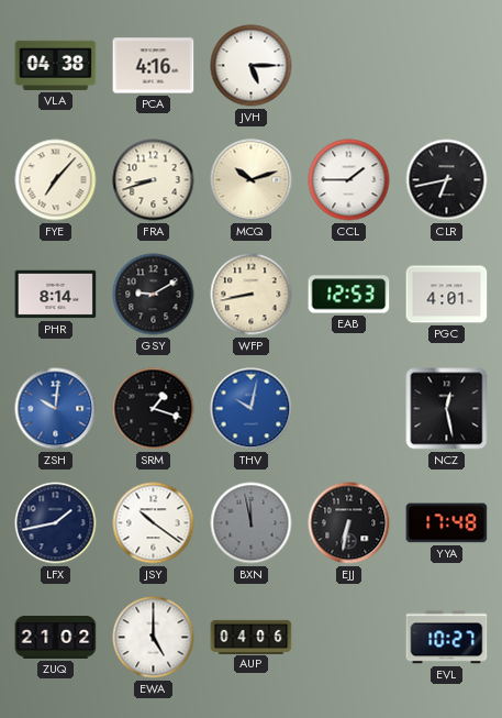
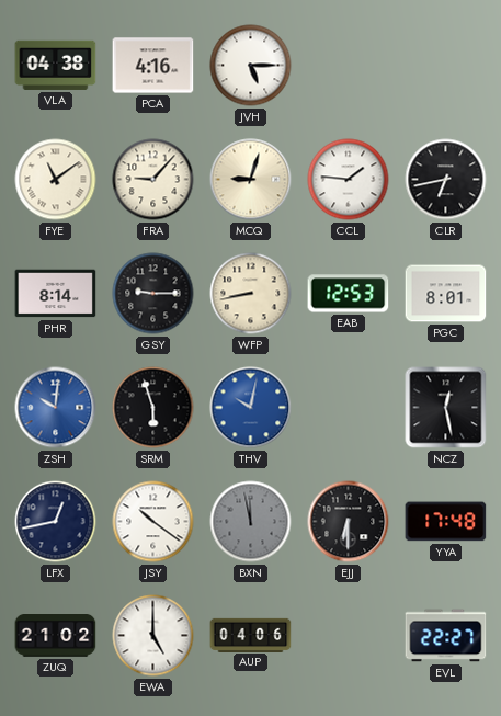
FYE: 7:07 -> 11:09
FRA: 8:42 -> 9:07
MCQ: 10:12 -> 9:03
CCL: 1:45 -> 1:46
GSY: 9:10 -> 9:15
PGC: 4:01 -> 8:01
SRM: 1:18 -> 5:57
LFX: 1:43 -> 12:43
EJJ: 6:32 -> 6:30
EVL: 10:27 -> 22:27
